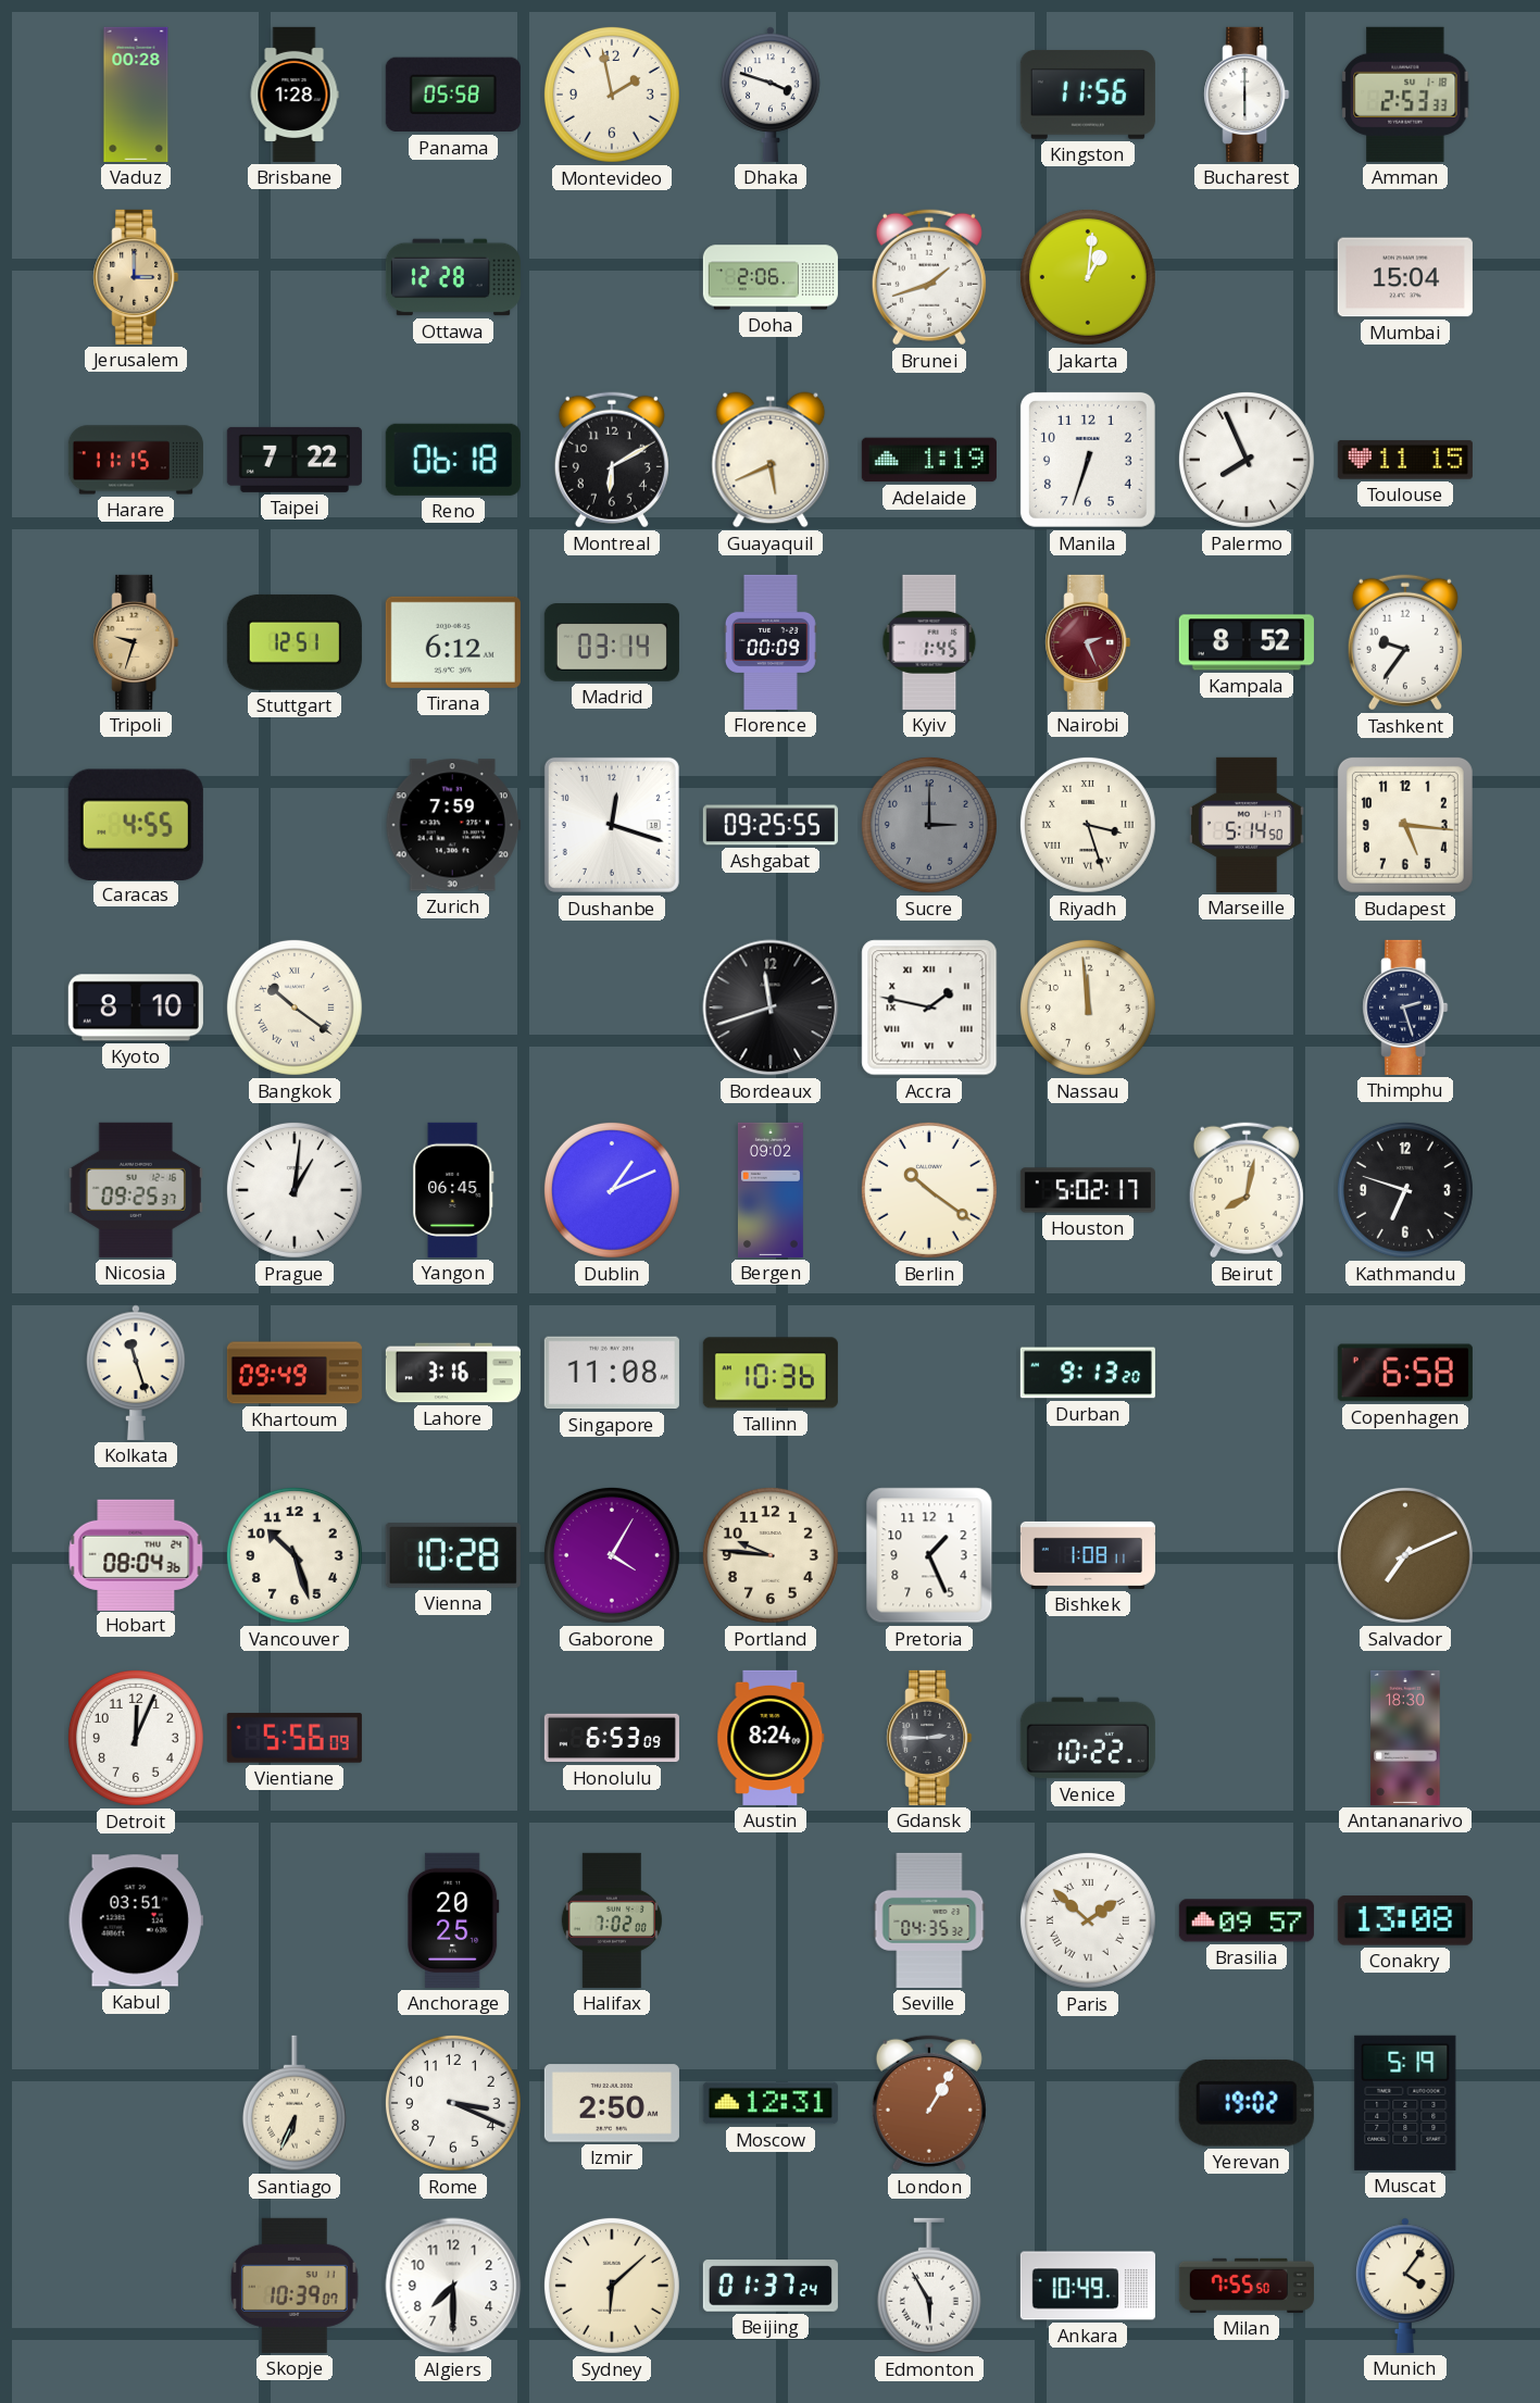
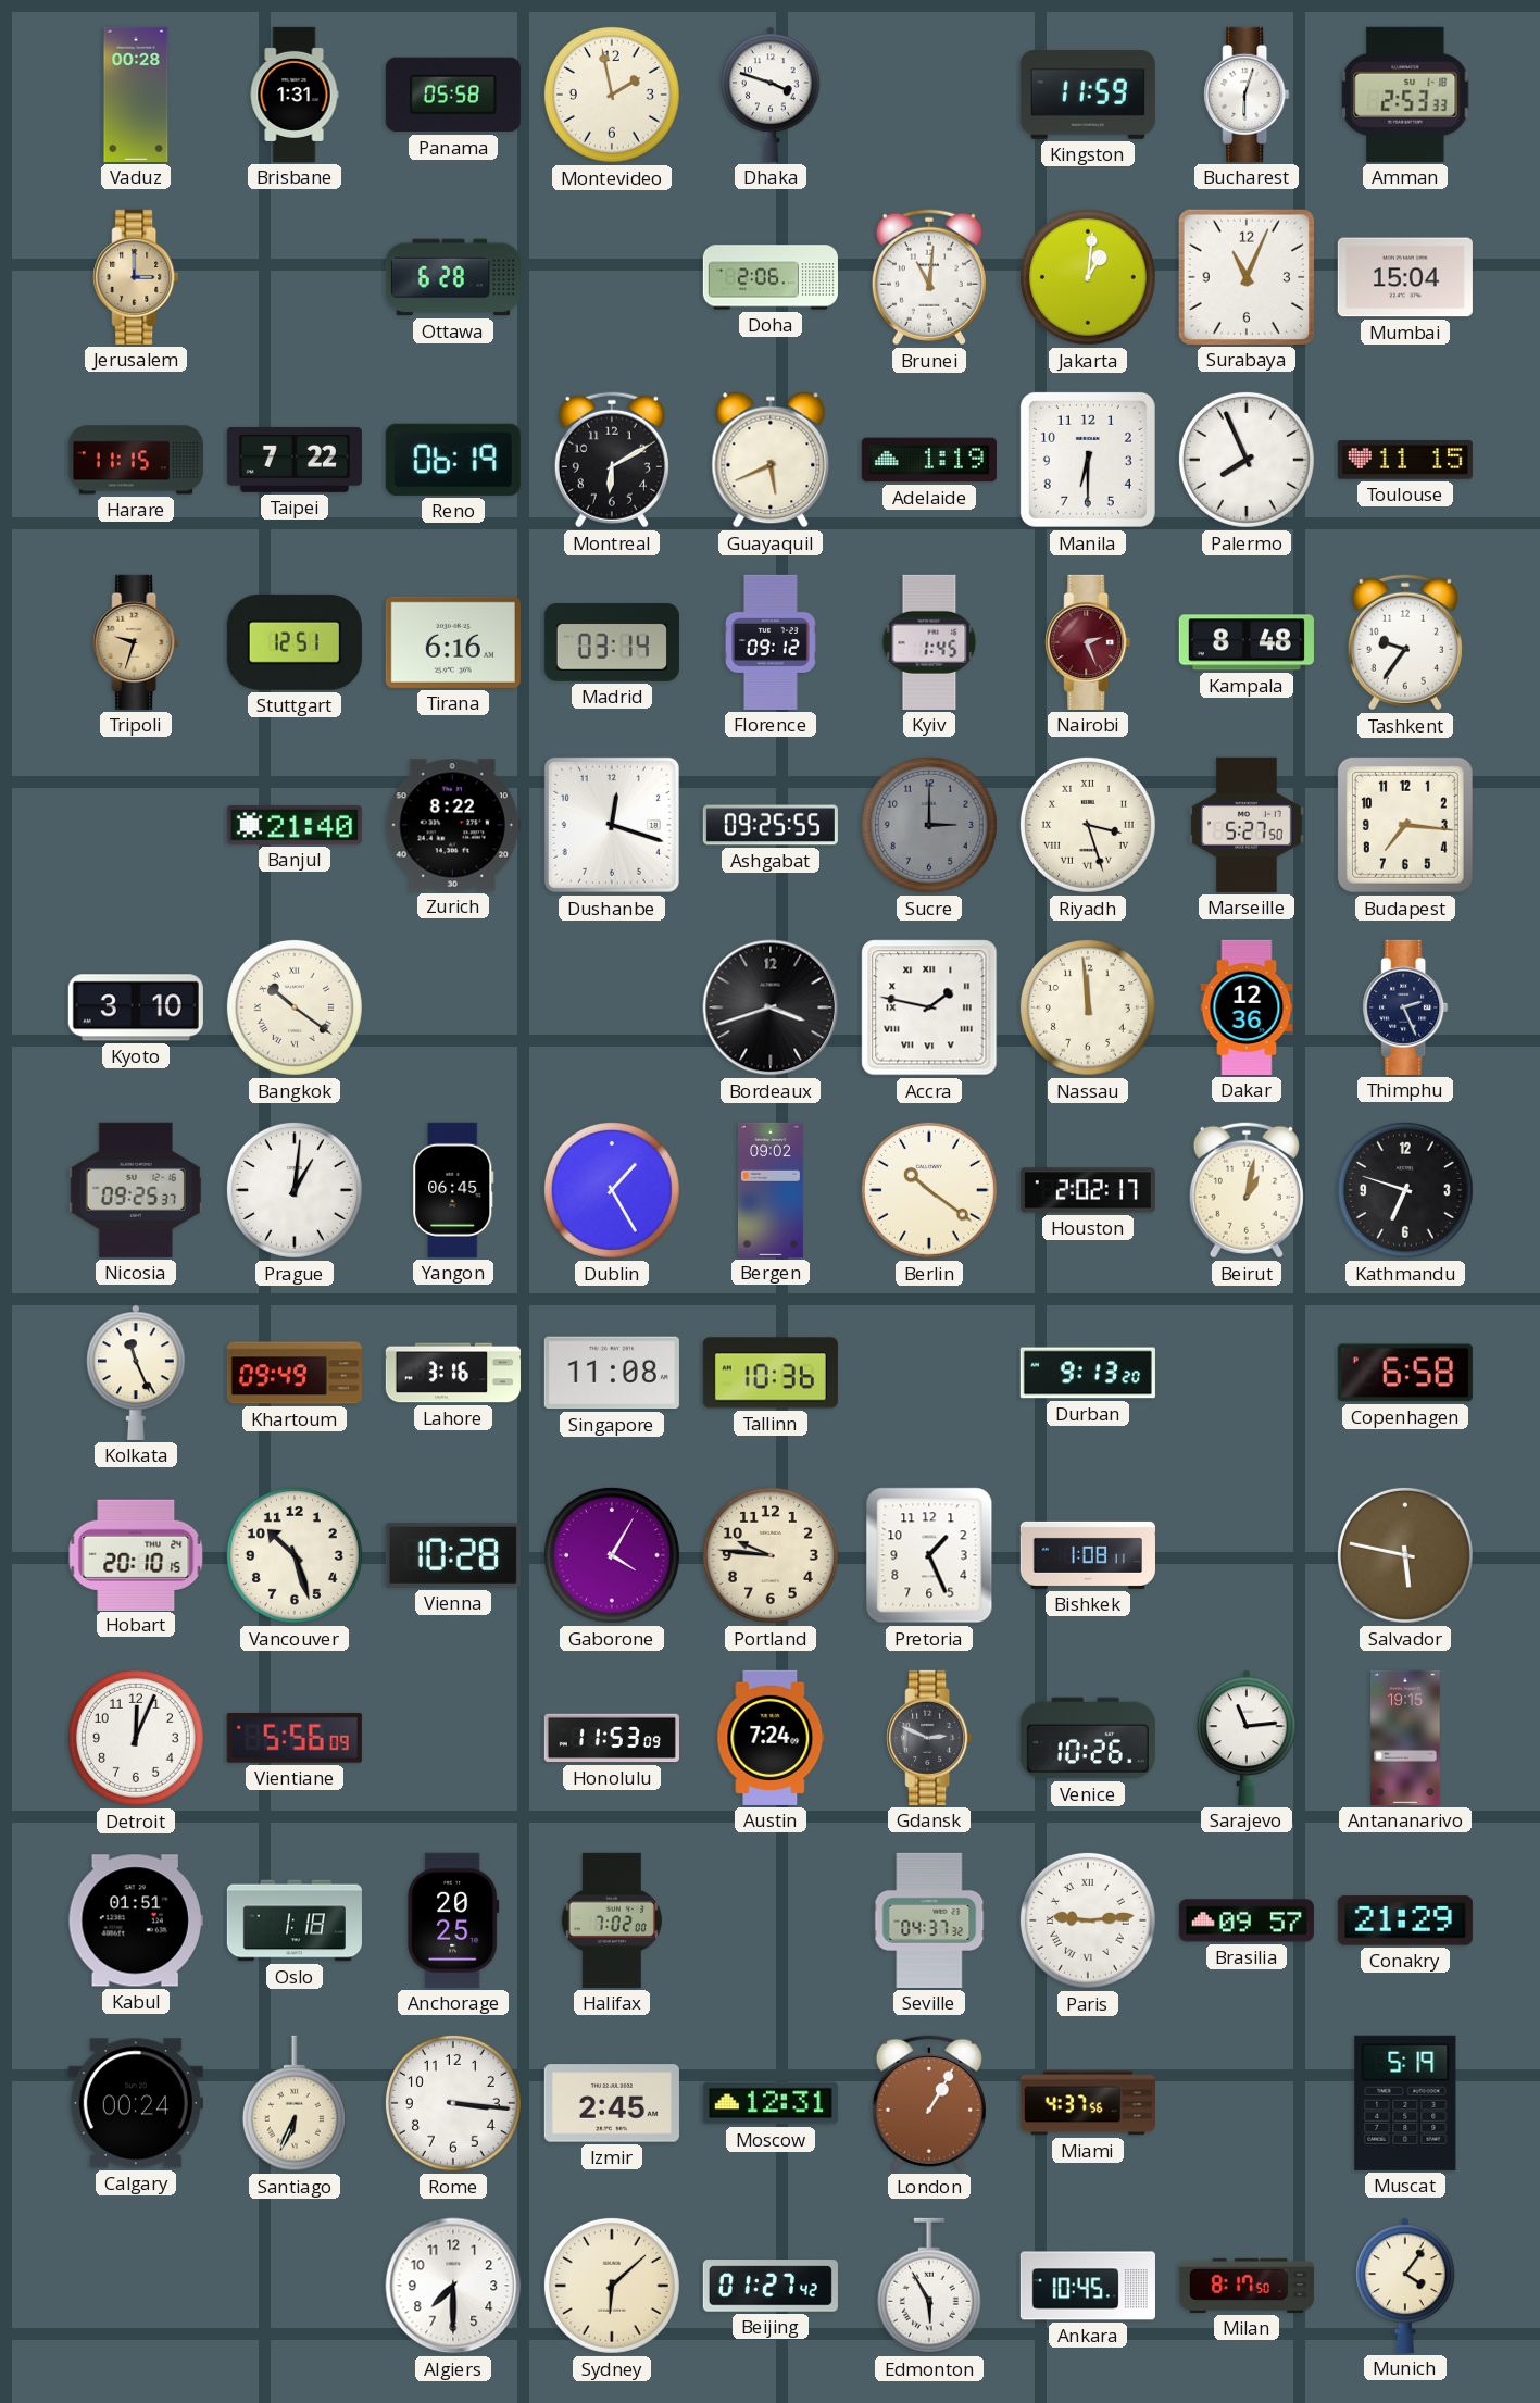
Brisbane: 1:28 -> 1:31
Kingston: 11:56 -> 11:59
Bucharest: 6:00 -> 6:03
Ottawa: 12:28 -> 6:28
Brunei: 1:42 -> 11:01
Surabaya: none -> 11:04
Reno: 06:18 -> 06:19
Manila: 6:33 -> 6:30
Tirana: 6:12 -> 6:16
Florence: 00:09 -> 09:12
Kampala: 8:52 -> 8:48
Caracas: 4:55 -> none
Banjul: none -> 21:40
Zurich: 7:59 -> 8:22
Marseille: 5:14 -> 5:27
Budapest: 5:16 -> 7:16
Kyoto: 8:10 -> 3:10
Bordeaux: 11:42 -> 3:42
Dakar: none -> 12:36
Thimphu: 2:27 -> 2:26
Dublin: 1:11 -> 1:25
Houston: 5:02 -> 2:02
Beirut: 8:02 -> 1:02
Kolkata: 11:27 -> 11:26
Hobart: 08:04 -> 20:10
Salvador: 7:11 -> 5:47
Honolulu: 6:53 -> 11:53
Austin: 8:24 -> 7:24
Gdansk: 2:45 -> 2:49
Venice: 10:22 -> 10:26
Sarajevo: none -> 11:14
Antananarivo: 18:30 -> 19:15
Kabul: 03:51 -> 01:51
Oslo: none -> 1:18
Seville: 04:35 -> 04:37
Paris: 1:52 -> 9:14
Conakry: 13:08 -> 21:29
Calgary: none -> 00:24
Rome: 3:19 -> 3:16
Izmir: 2:50 -> 2:45
Miami: none -> 4:37
Yerevan: 19:02 -> none
Skopje: 10:39 -> none
Beijing: 01:37 -> 01:27
Ankara: 10:49 -> 10:45
Milan: 7:55 -> 8:17
